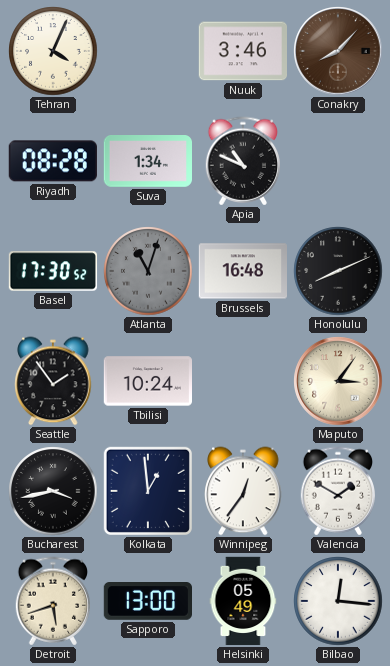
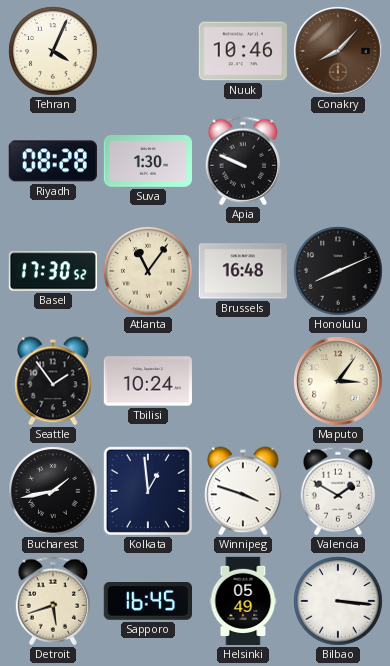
Nuuk: 3:46 -> 10:46
Suva: 1:34 -> 1:30
Apia: 10:49 -> 9:49
Atlanta: 11:03 -> 11:06
Atlanta dial: grey -> cream
Bucharest: 3:43 -> 1:43
Winnipeg: 12:36 -> 3:48
Sapporo: 13:00 -> 16:45
Bilbao: 12:16 -> 3:16
